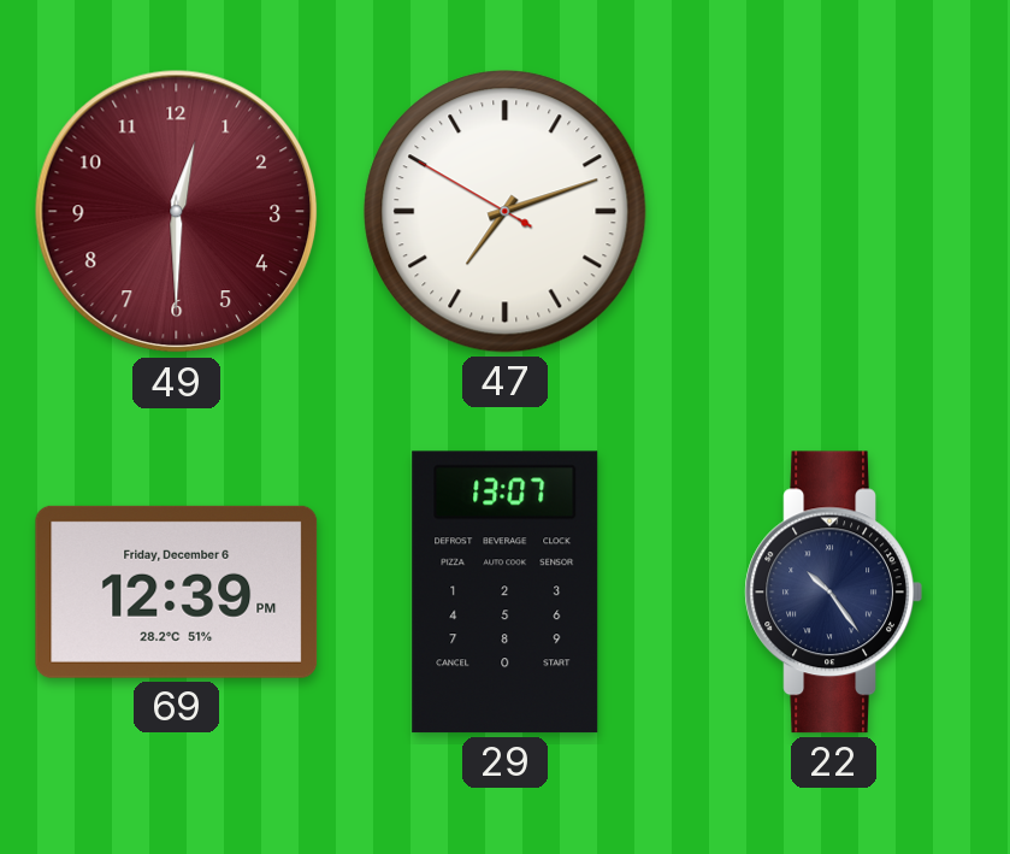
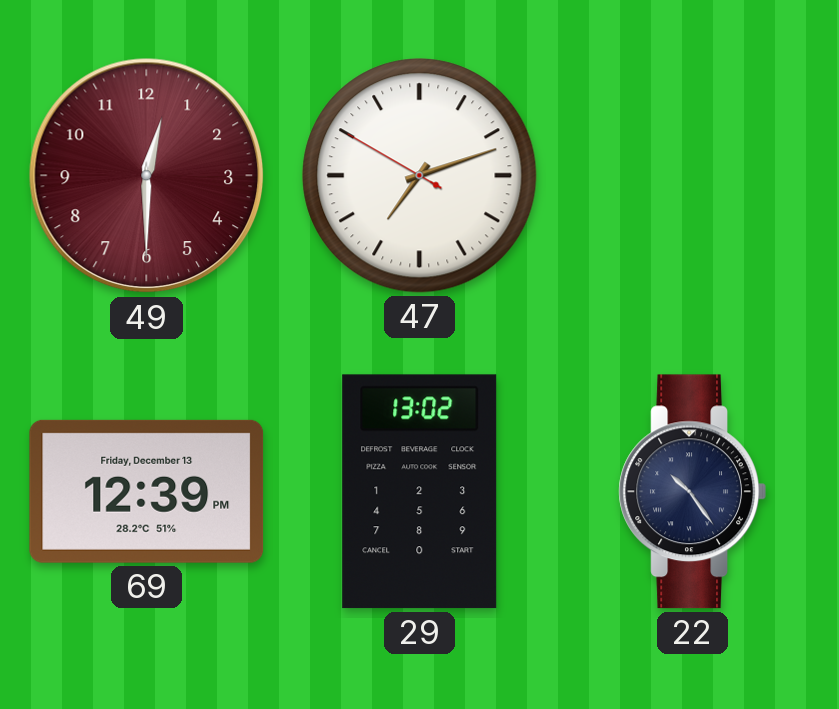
69 date: Friday, December 6 -> Friday, December 13
29: 13:07 -> 13:02
